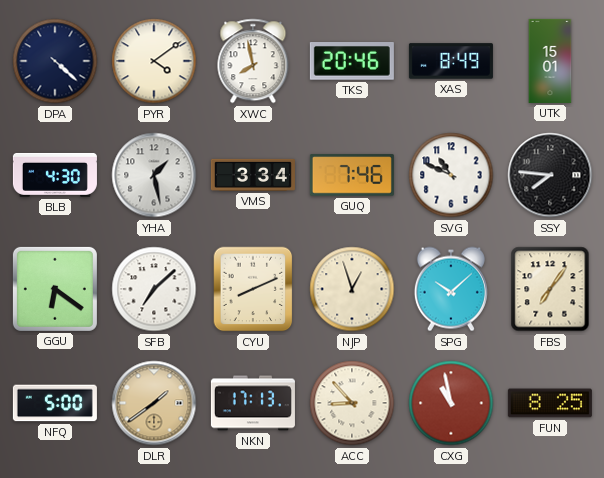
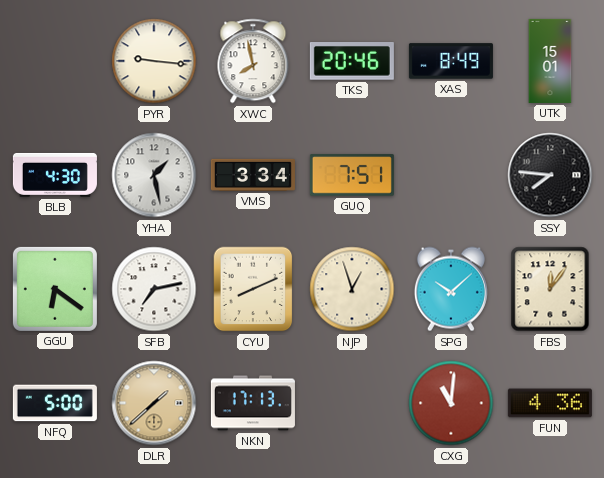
DPA: 4:22 -> none
PYR: 4:09 -> 9:16
GUQ: 7:46 -> 7:51
SVG: 10:49 -> none
SFB: 7:08 -> 7:13
FBS: 7:06 -> 12:06
DLR: 1:39 -> 1:38
ACC: 8:53 -> none
CXG: 10:58 -> 11:01
FUN: 8:25 -> 4:36
